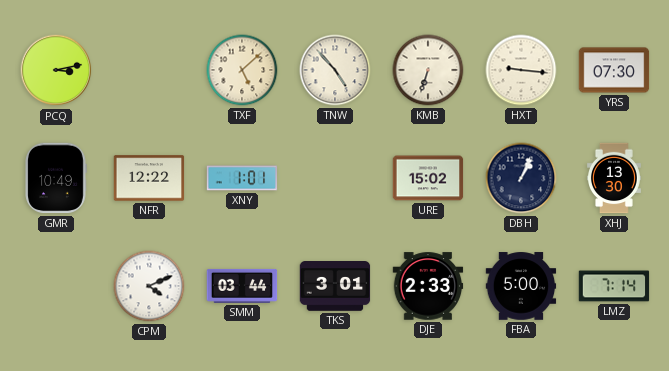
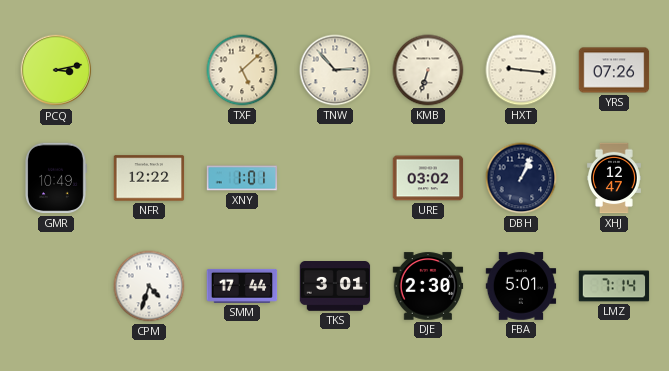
TNW: 4:53 -> 2:53
YRS: 07:30 -> 07:26
URE: 15:02 -> 03:02
XHJ: 13:30 -> 12:47
CPM: 4:11 -> 4:33
SMM: 03:44 -> 17:44
DJE: 2:33 -> 2:30
FBA: 5:00 -> 5:01
